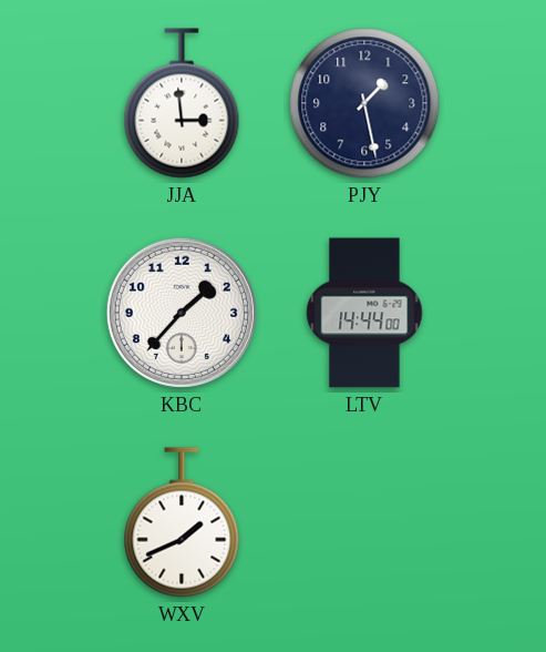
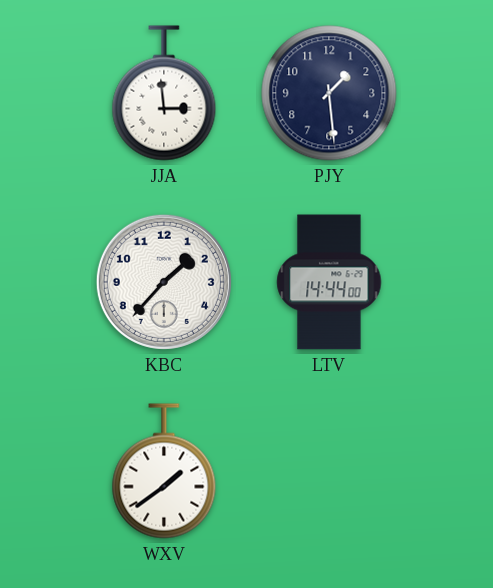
PJY: 1:28 -> 1:29
WXV: 1:41 -> 1:39
